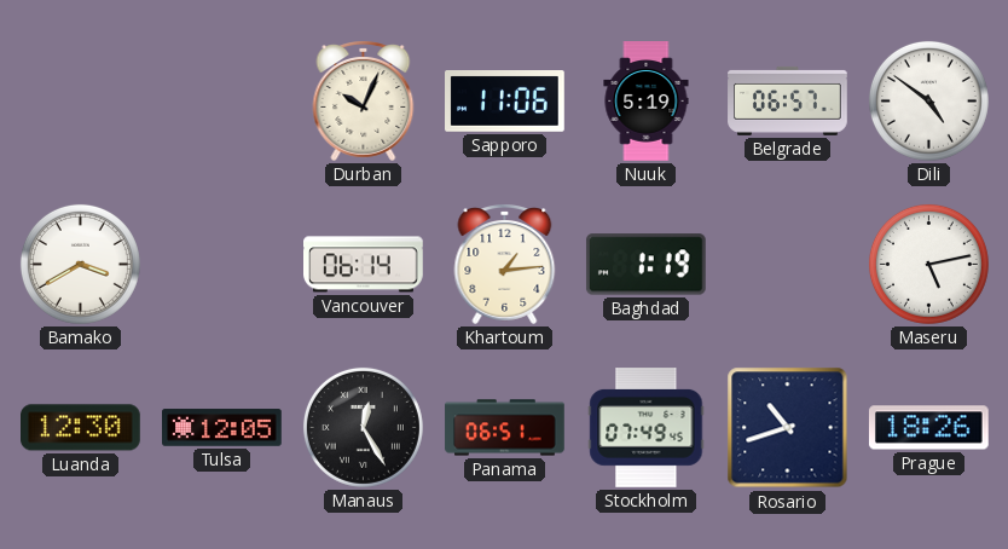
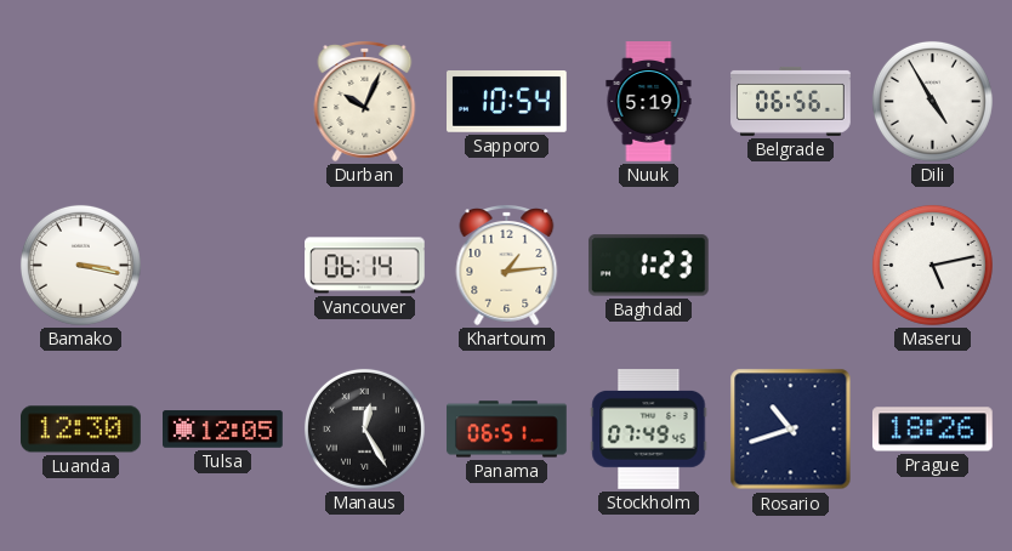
Sapporo: 11:06 -> 10:54
Belgrade: 06:57 -> 06:56
Dili: 4:51 -> 4:55
Bamako: 3:40 -> 3:17
Baghdad: 1:19 -> 1:23
